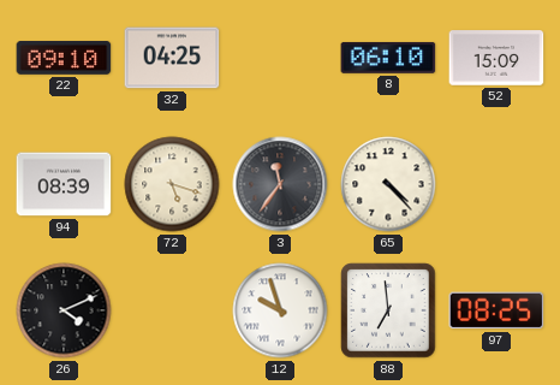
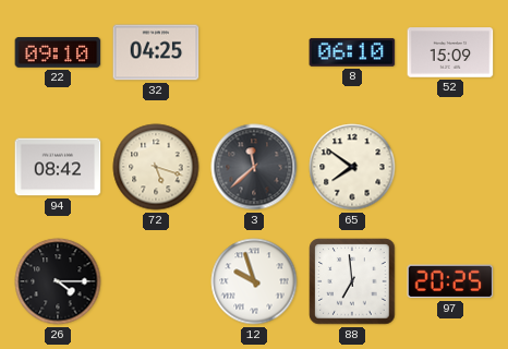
94: 08:39 -> 08:42
3: 11:36 -> 11:38
65: 4:23 -> 7:51
26: 4:11 -> 4:15
97: 08:25 -> 20:25
